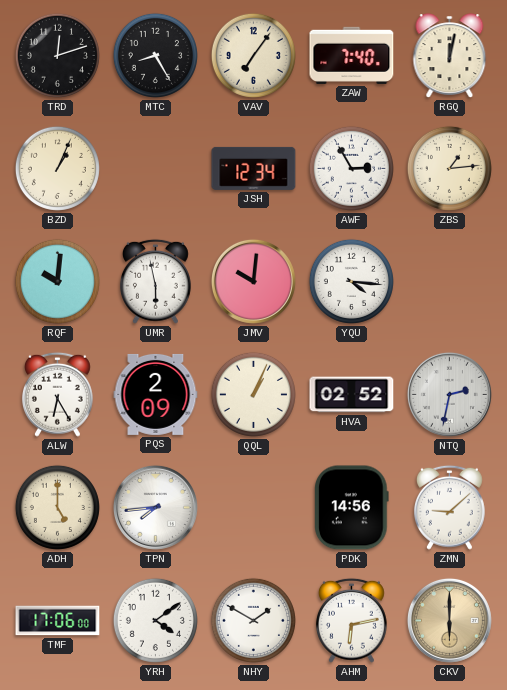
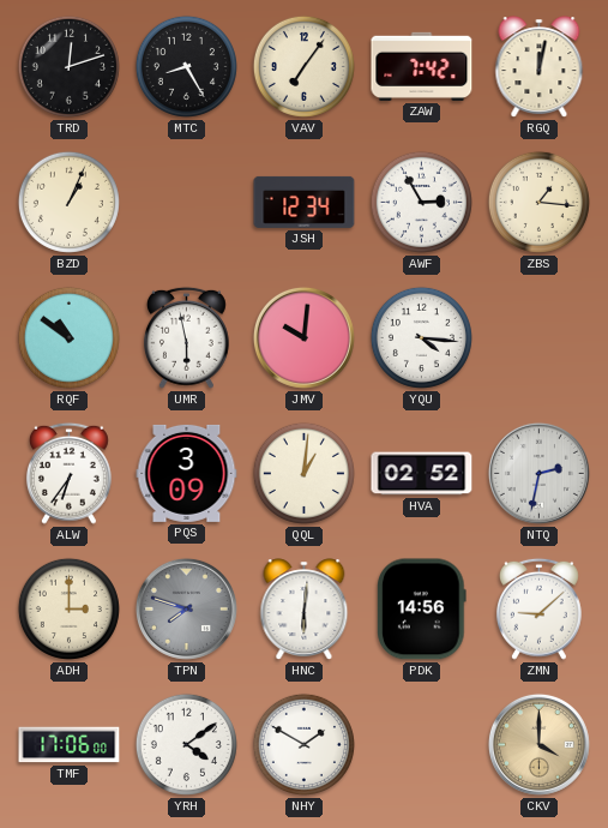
ZAW: 7:40 -> 7:42
ZBS: 1:14 -> 1:16
RQF: 10:01 -> 10:51
ALW: 6:25 -> 6:36
PQS: 2:09 -> 3:09
QQL: 1:04 -> 1:01
ADH: 5:00 -> 3:00
TPN: 7:44 -> 7:48
TPN dial: white -> grey
HNC: none -> 6:01
AHM: 6:13 -> none
CKV: 6:00 -> 4:00
